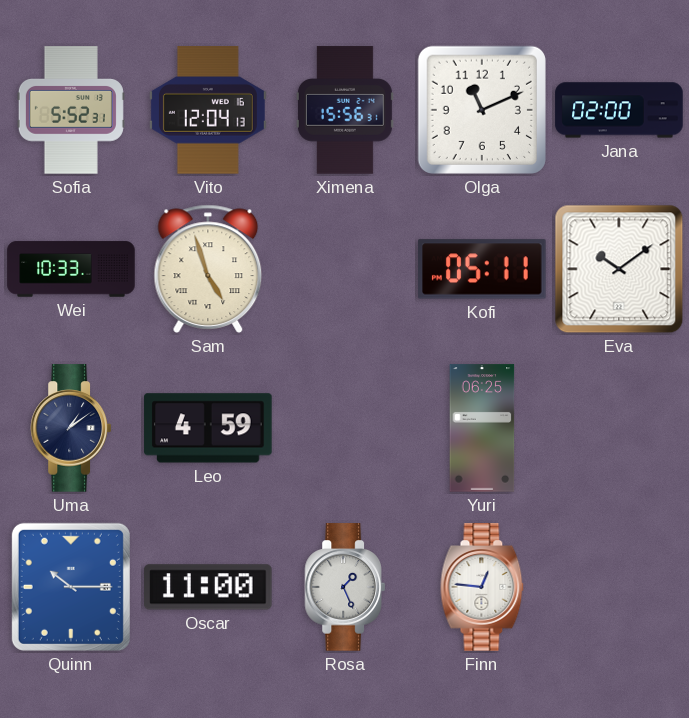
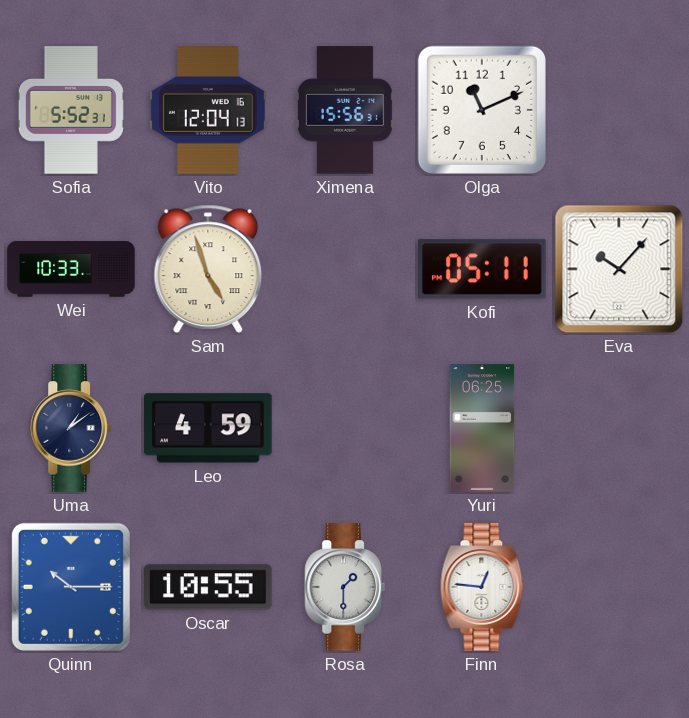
Jana: 02:00 -> none
Eva: 10:09 -> 10:07
Oscar: 11:00 -> 10:55
Rosa: 1:26 -> 1:30
